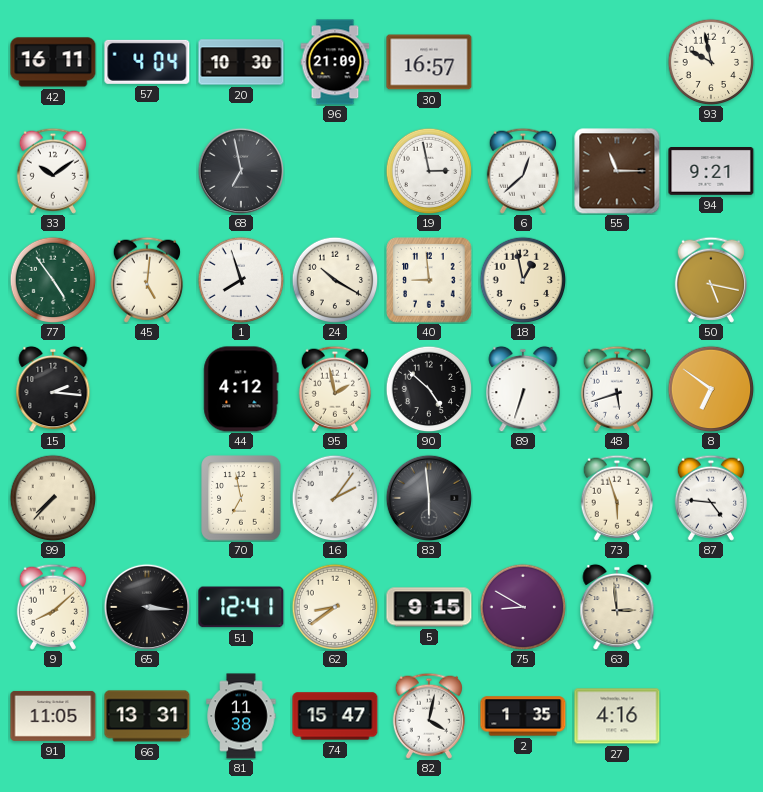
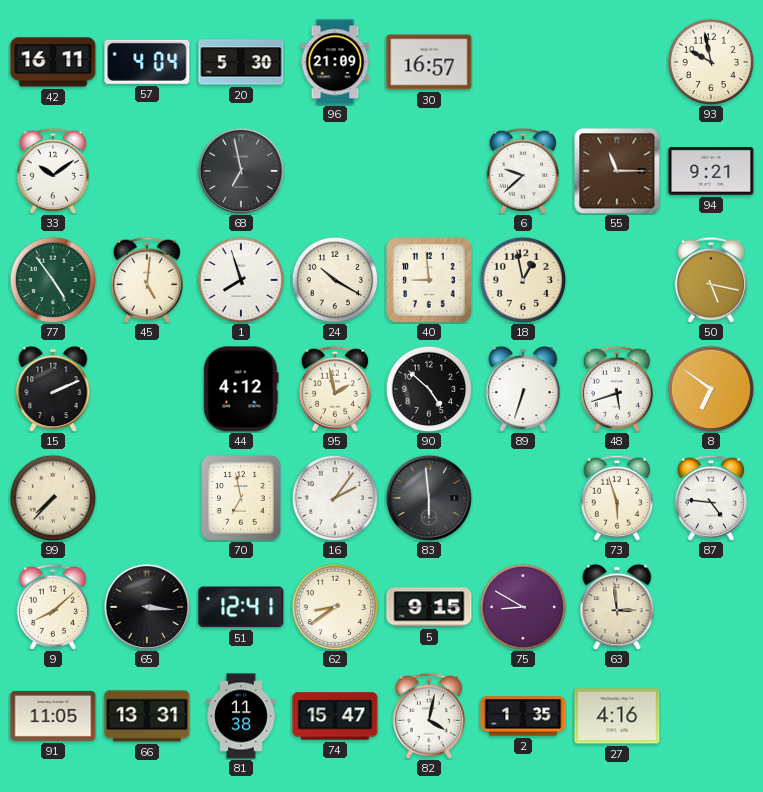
20: 10:30 -> 5:30
19: 2:58 -> none
6: 12:38 -> 9:38
15: 2:16 -> 2:11
